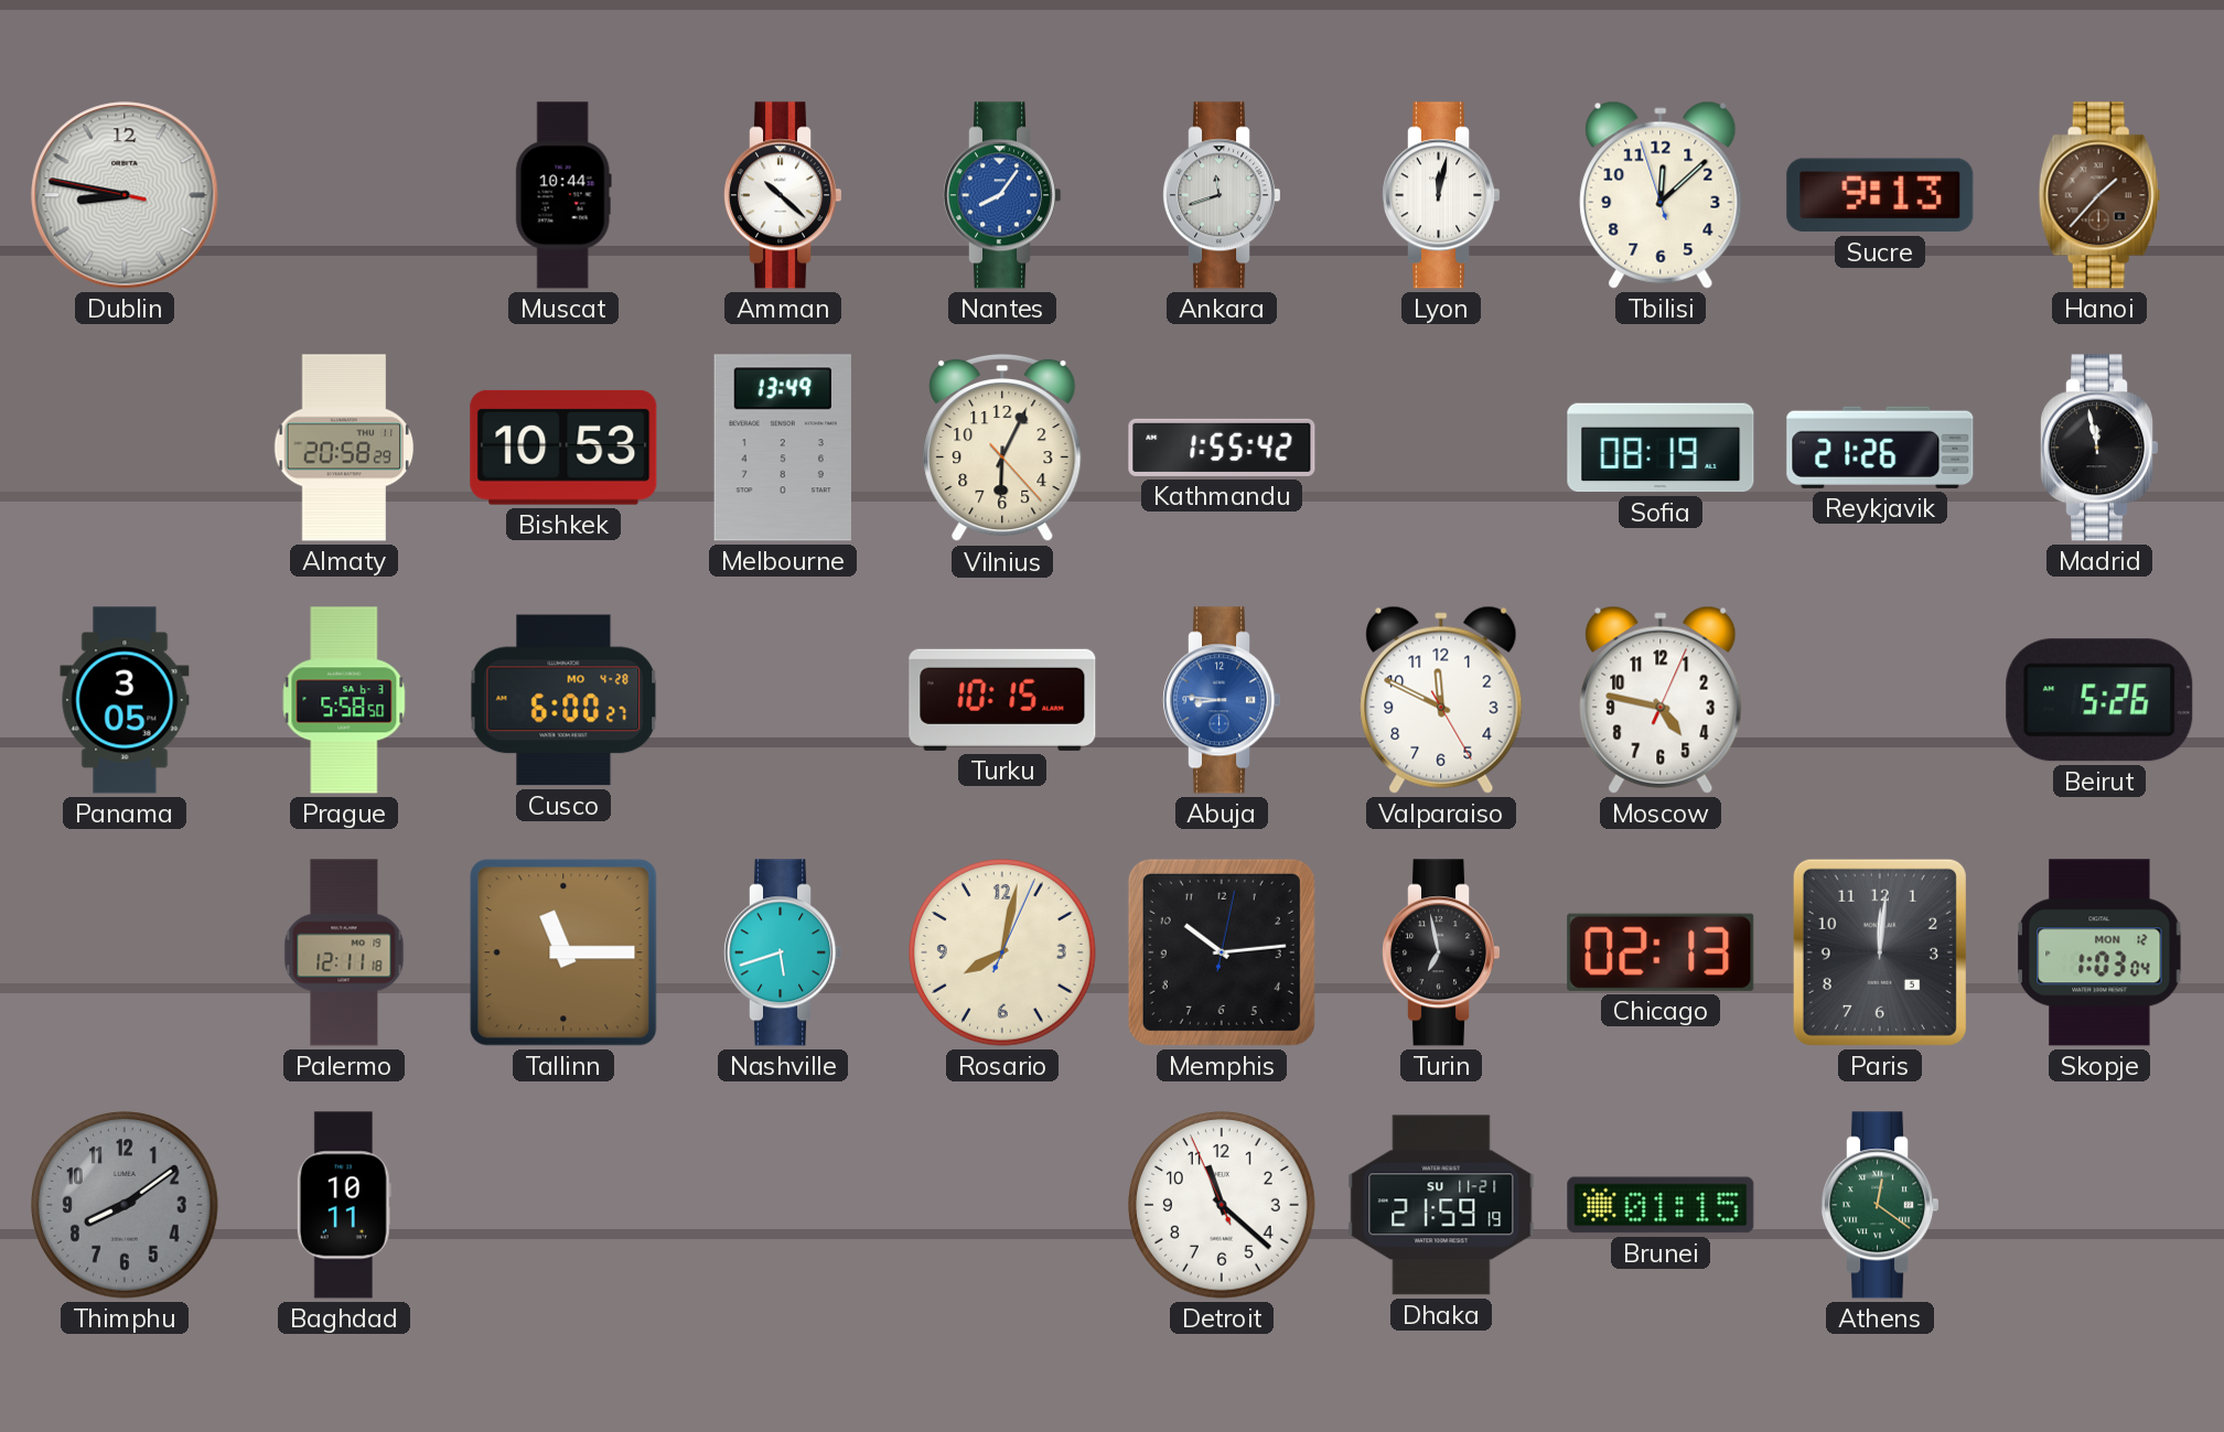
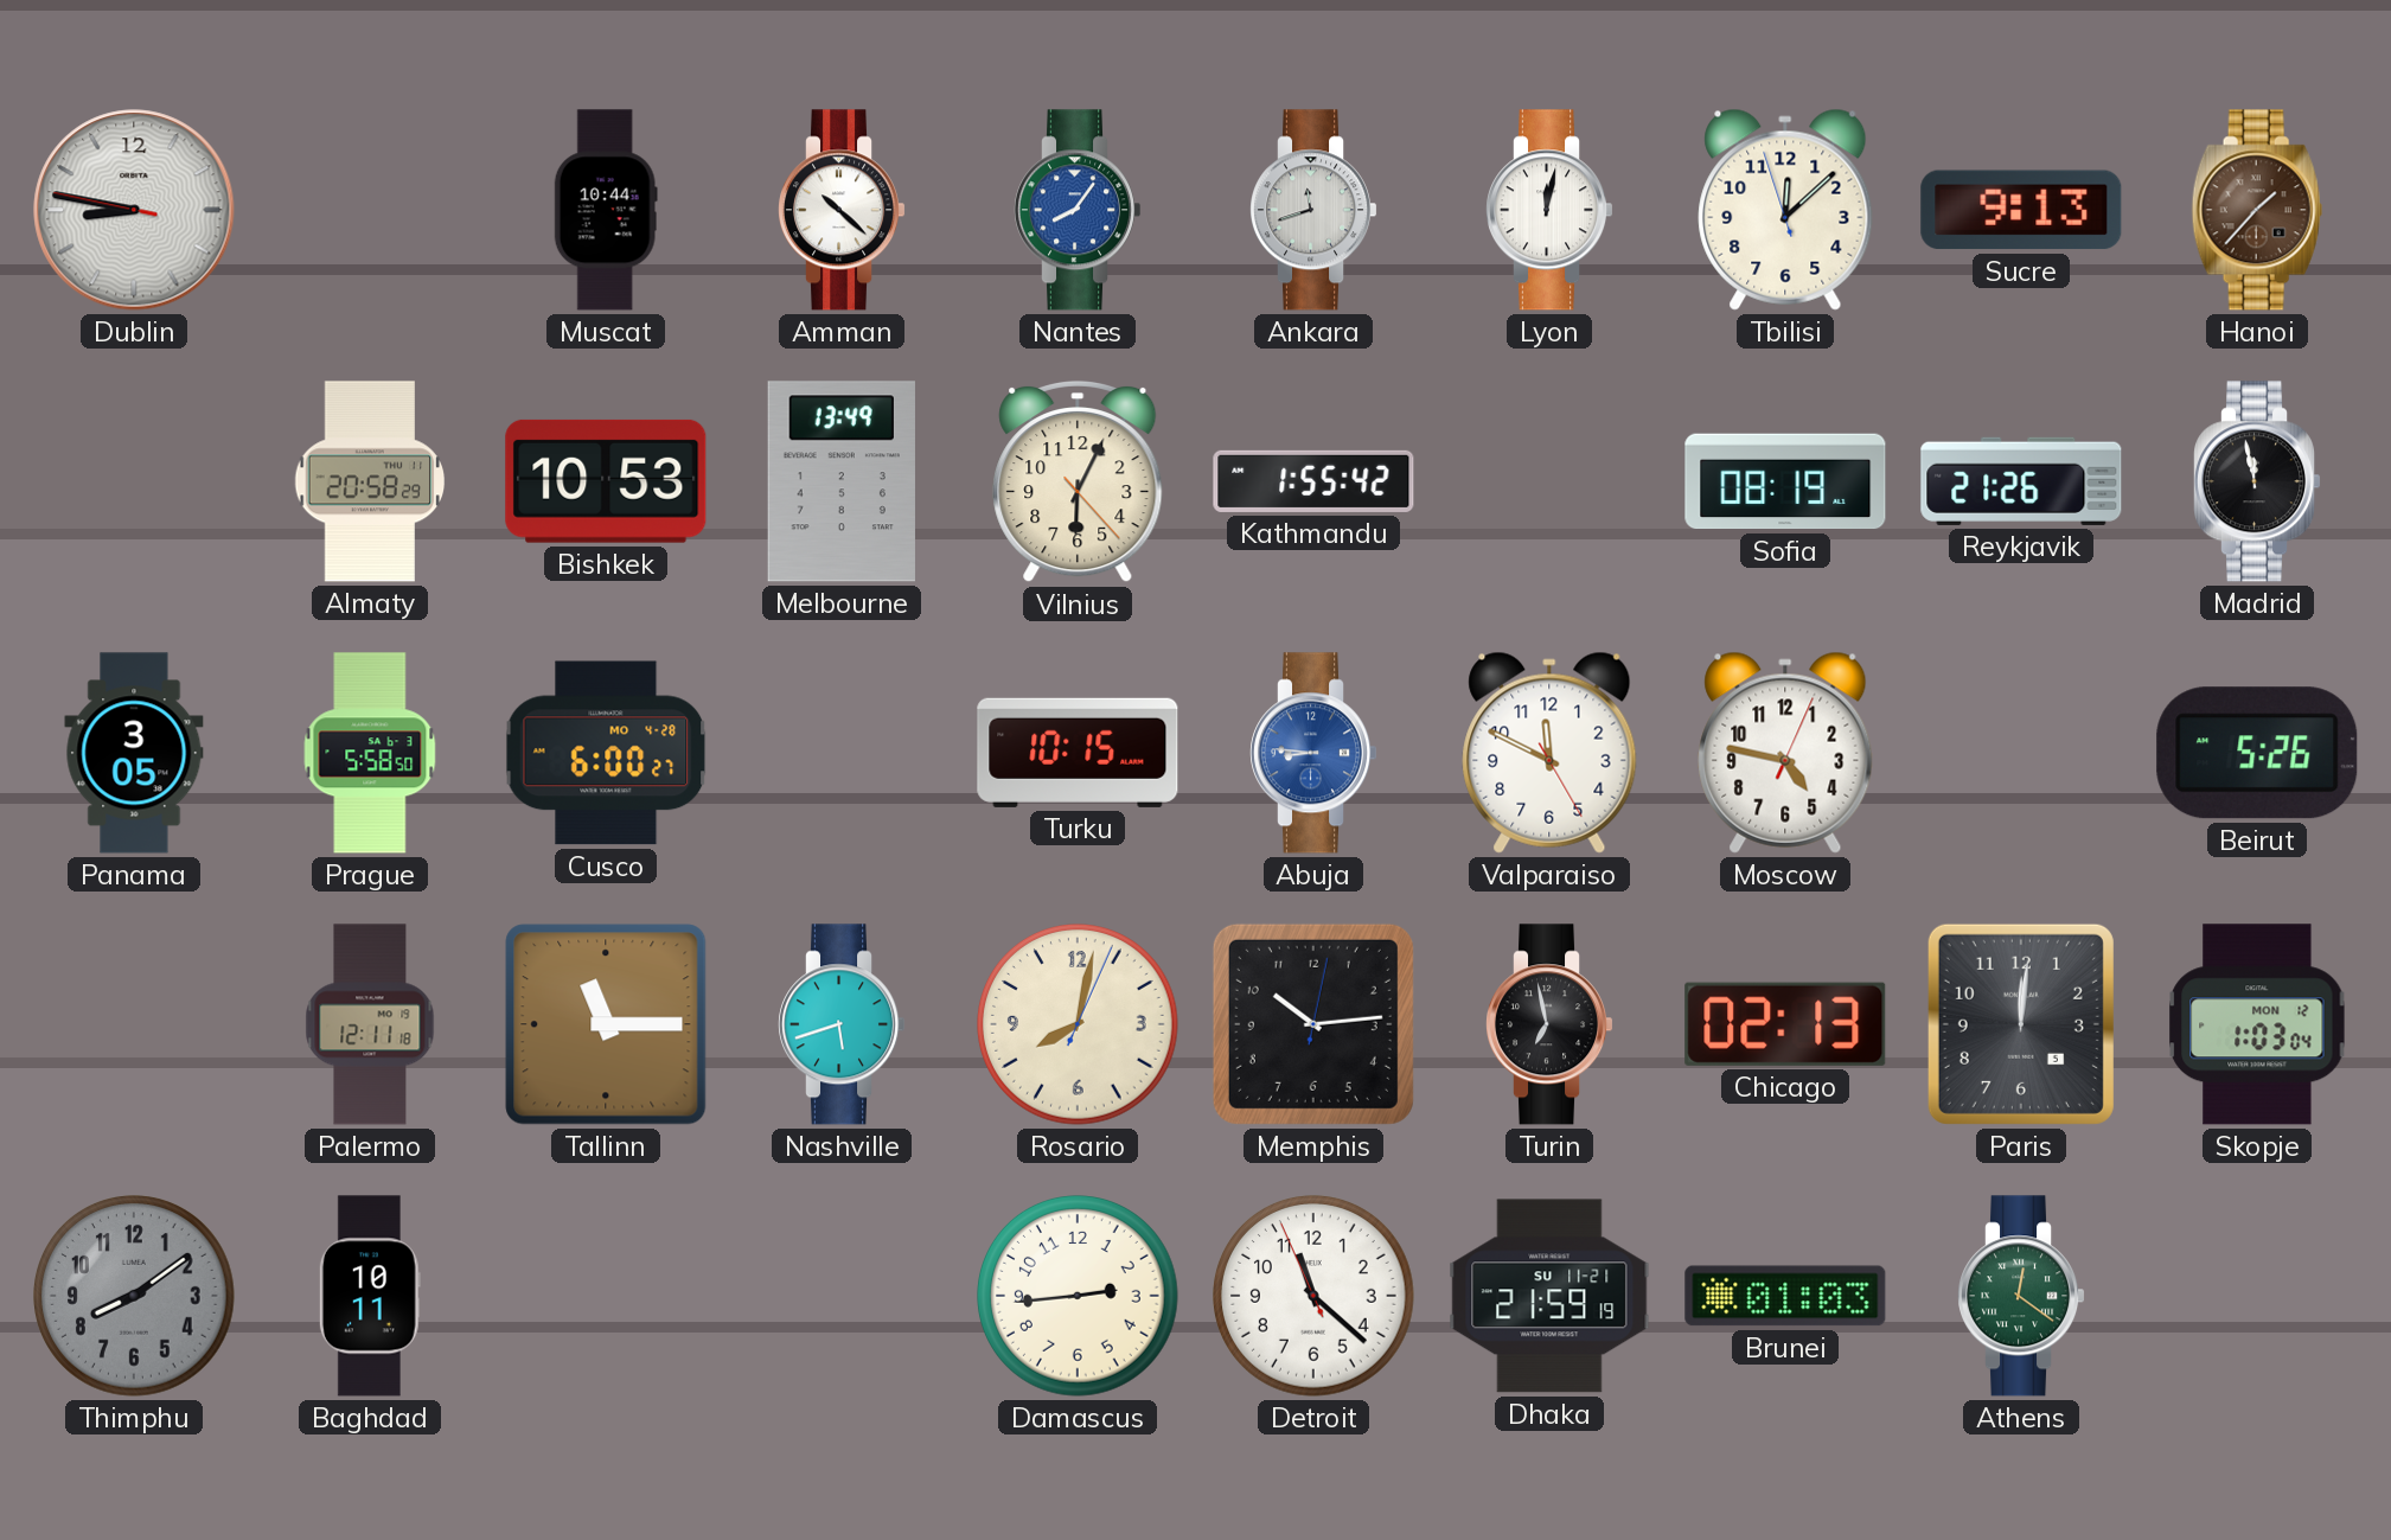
Damascus: none -> 2:44
Brunei: 01:15 -> 01:03
